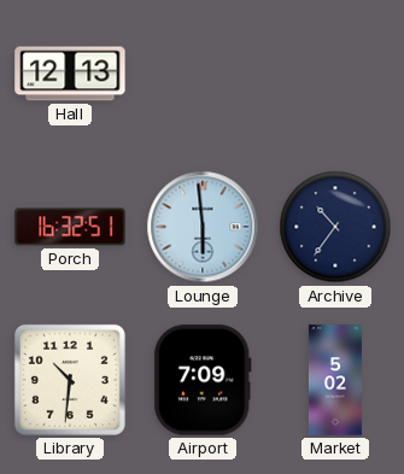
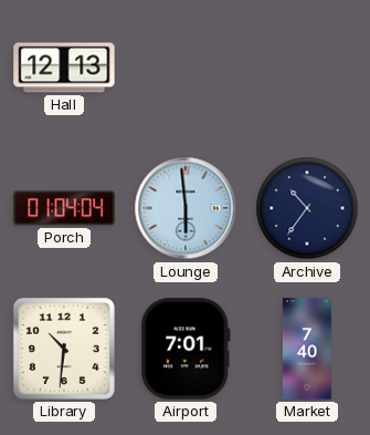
Porch: 16:32 -> 01:04
Airport: 7:09 -> 7:01
Market: 5:02 -> 7:40
